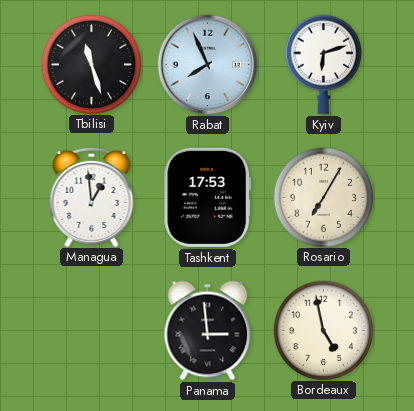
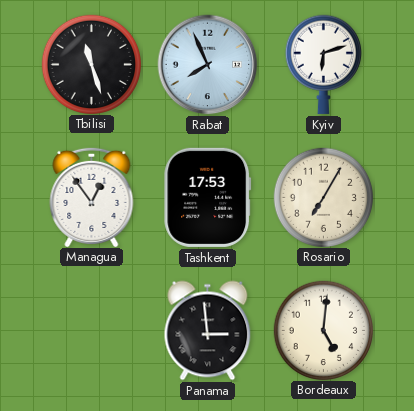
Managua: 12:59 -> 12:54
Bordeaux: 4:58 -> 5:01
